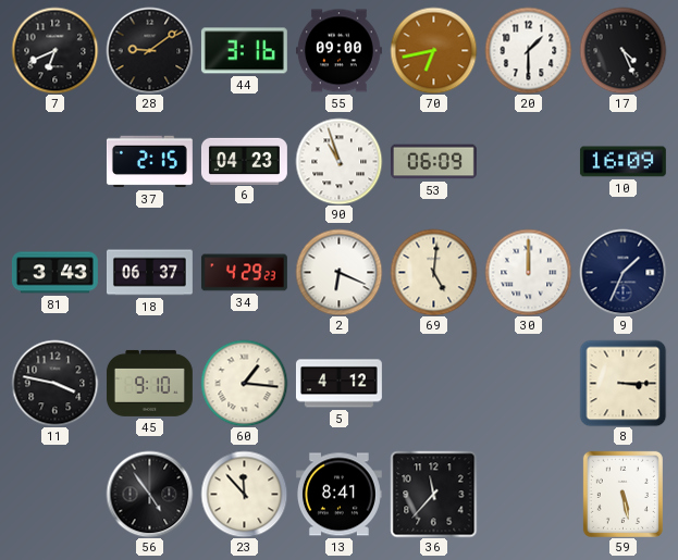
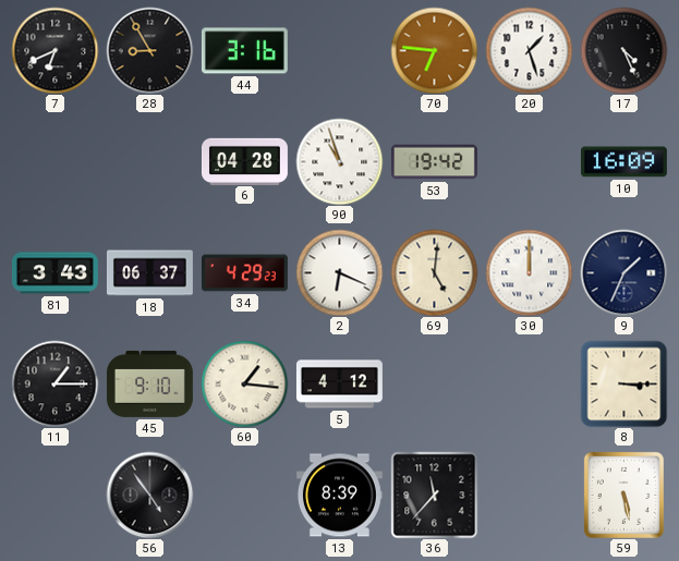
28: 9:09 -> 8:55
55: 09:00 -> none
70: 6:43 -> 6:46
20: 1:30 -> 1:27
37: 2:15 -> none
6: 04:23 -> 04:28
53: 06:09 -> 19:42
11: 3:47 -> 1:15
23: 11:53 -> none
13: 8:41 -> 8:39
